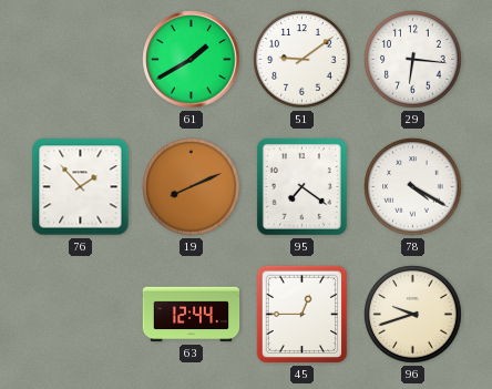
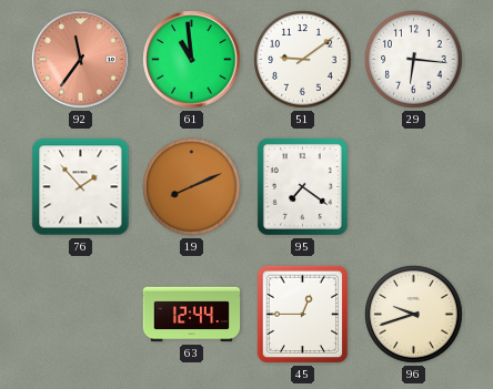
92: none -> 11:36
61: 1:40 -> 10:59
78: 4:20 -> none
